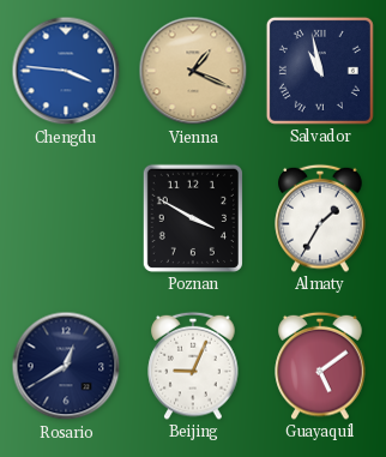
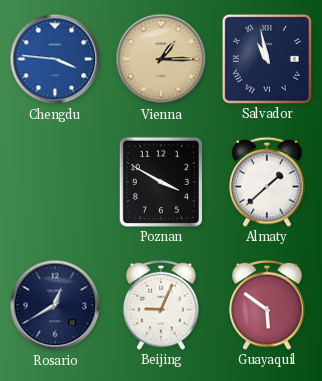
Vienna: 1:19 -> 1:15
Almaty: 1:35 -> 1:38
Guayaquil: 5:09 -> 5:51
